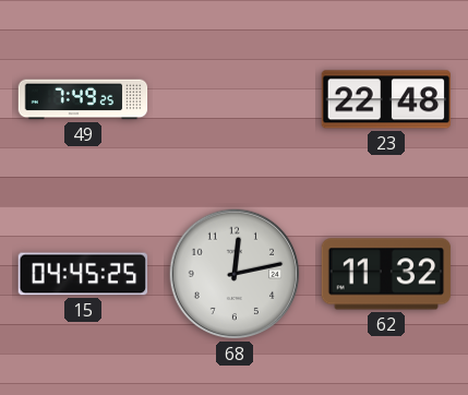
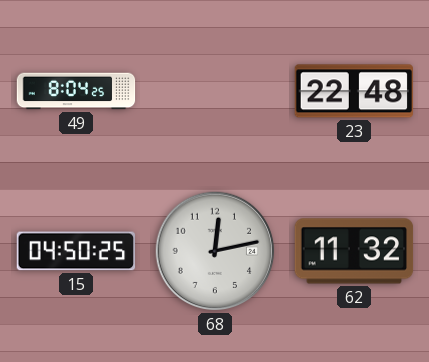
49: 7:49 -> 8:04
15: 04:45 -> 04:50
